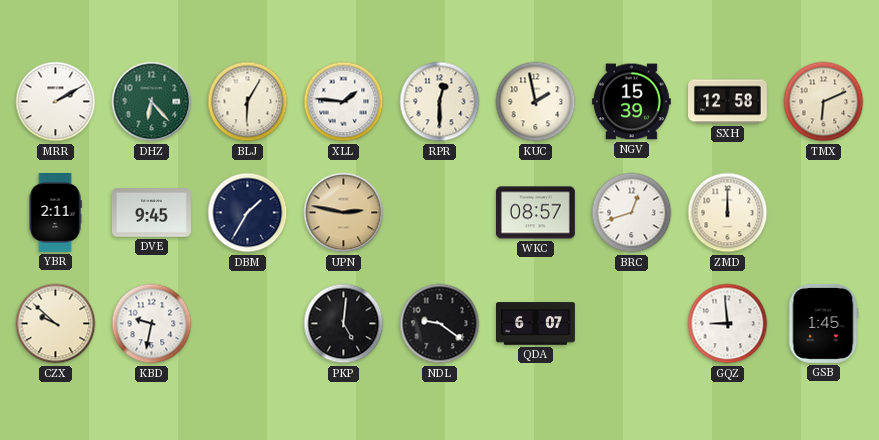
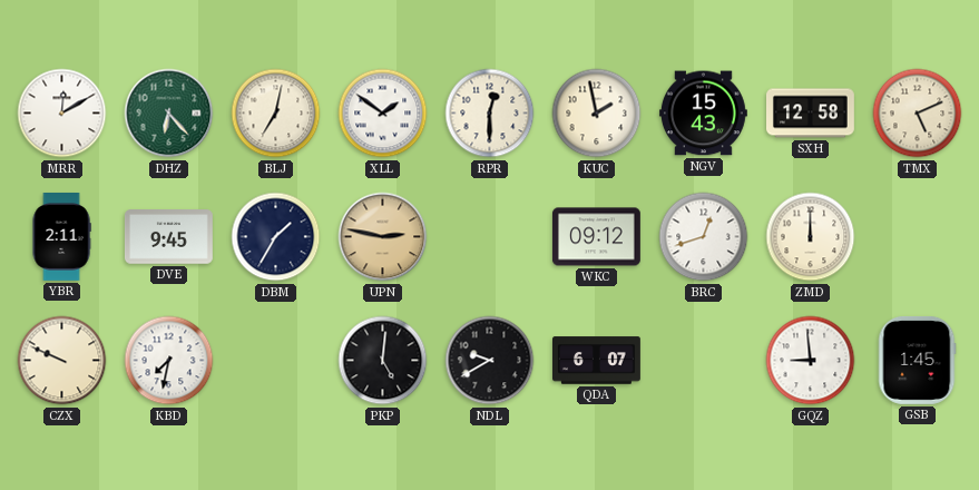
MRR: 2:10 -> 12:10
BLJ: 6:05 -> 7:02
XLL: 1:46 -> 1:51
NGV: 15:39 -> 15:43
TMX: 6:11 -> 5:11
WKC: 08:57 -> 09:12
CZX: 9:52 -> 9:49
KBD: 9:32 -> 7:32
NDL: 9:21 -> 9:40
